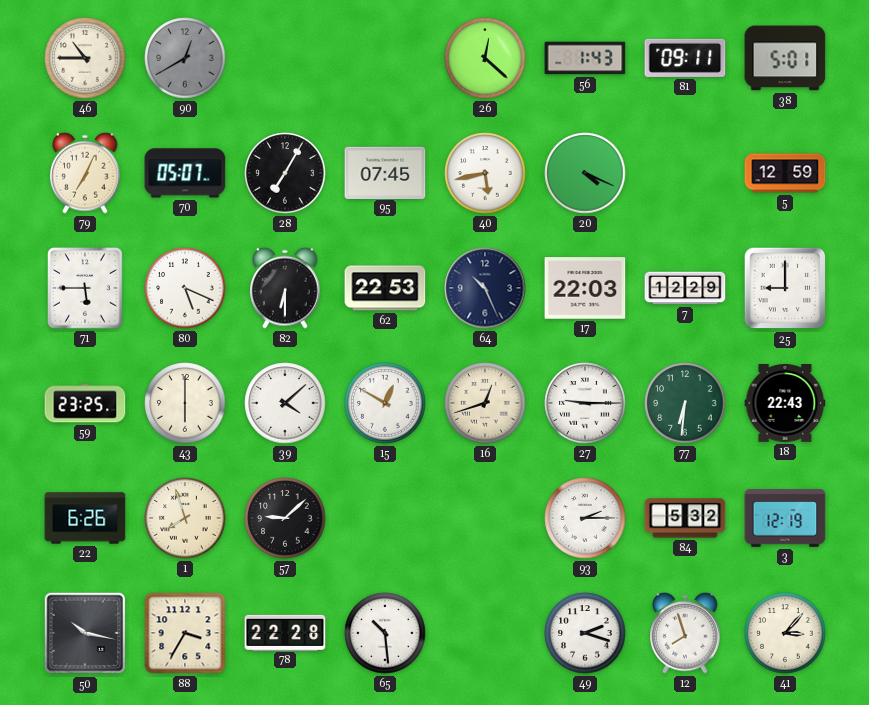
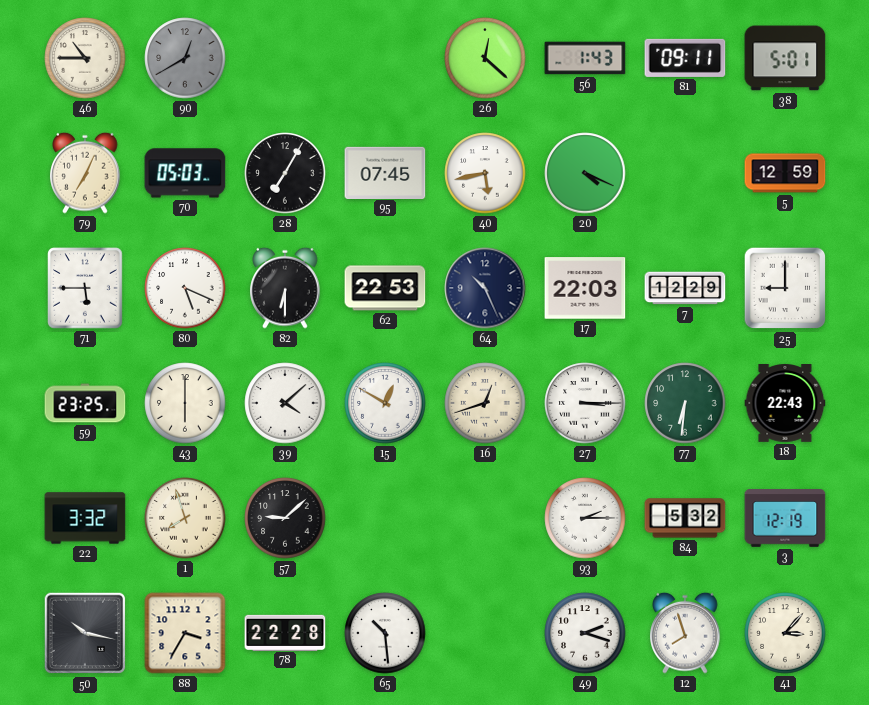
70: 05:07 -> 05:03
27: 9:15 -> 3:15
22: 6:26 -> 3:32
